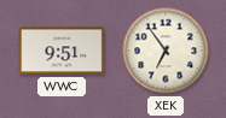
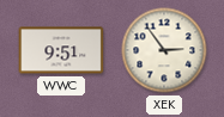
XEK: 6:54 -> 2:54
